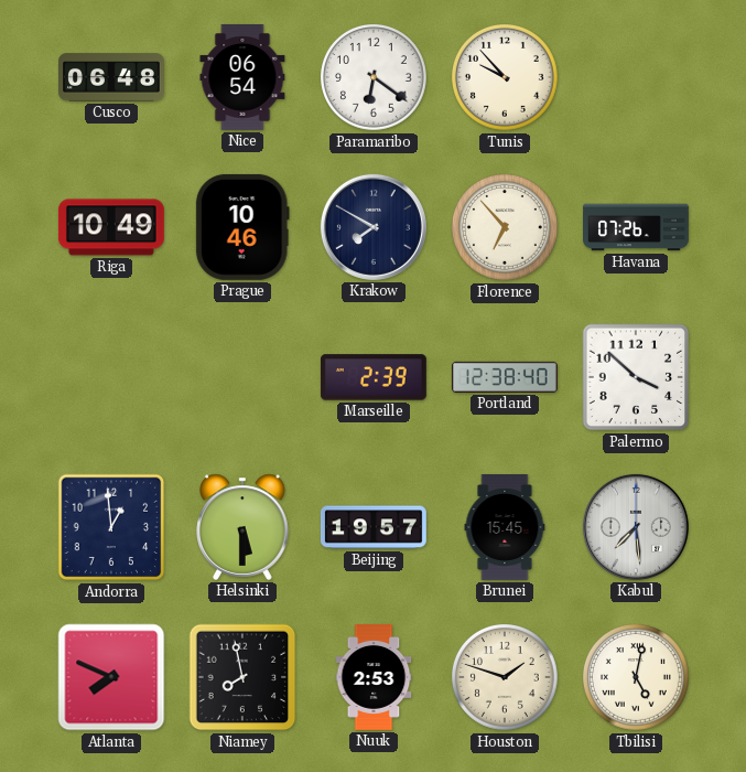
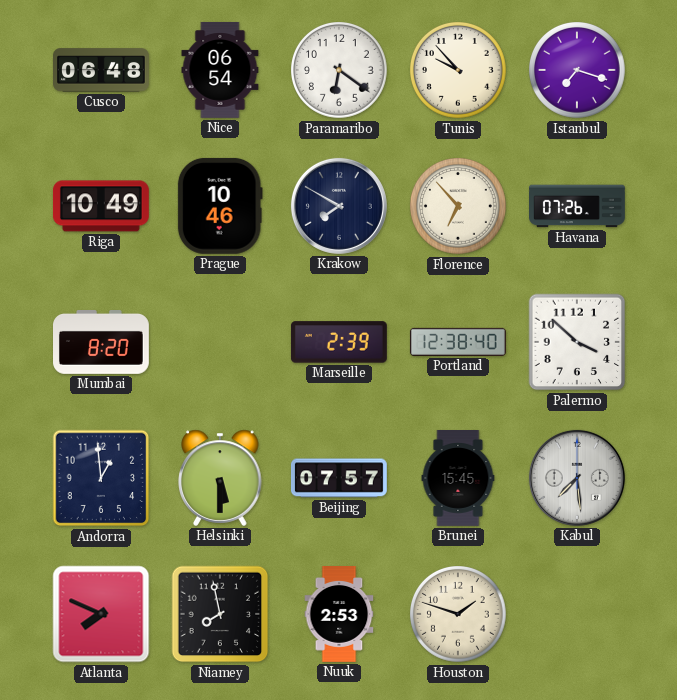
Istanbul: none -> 7:18
Mumbai: none -> 8:20
Beijing: 19:57 -> 07:57
Tbilisi: 5:02 -> none
